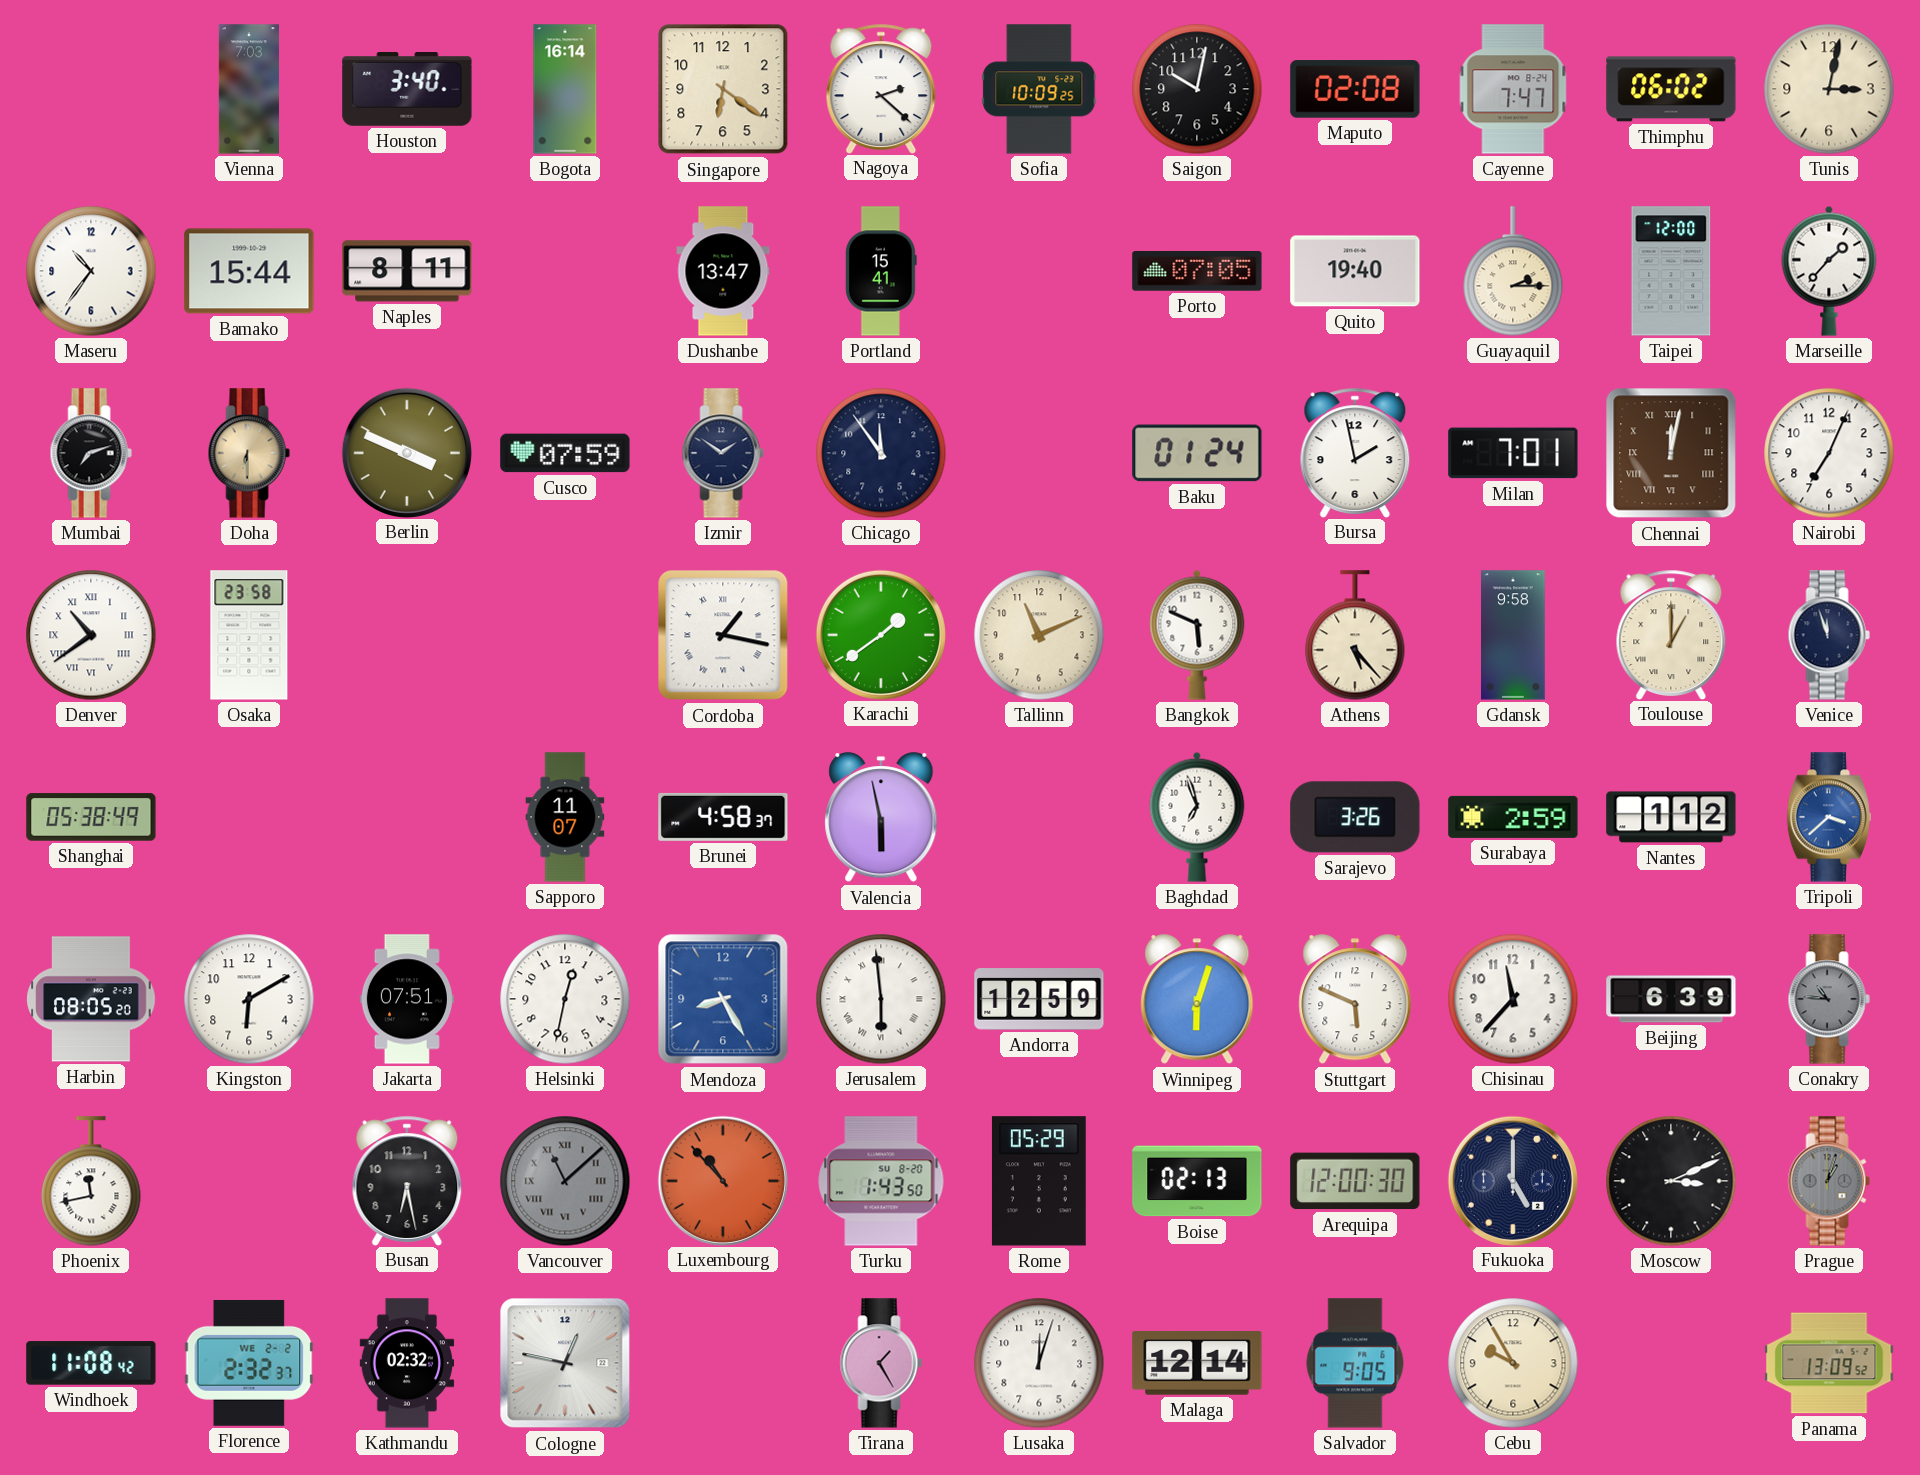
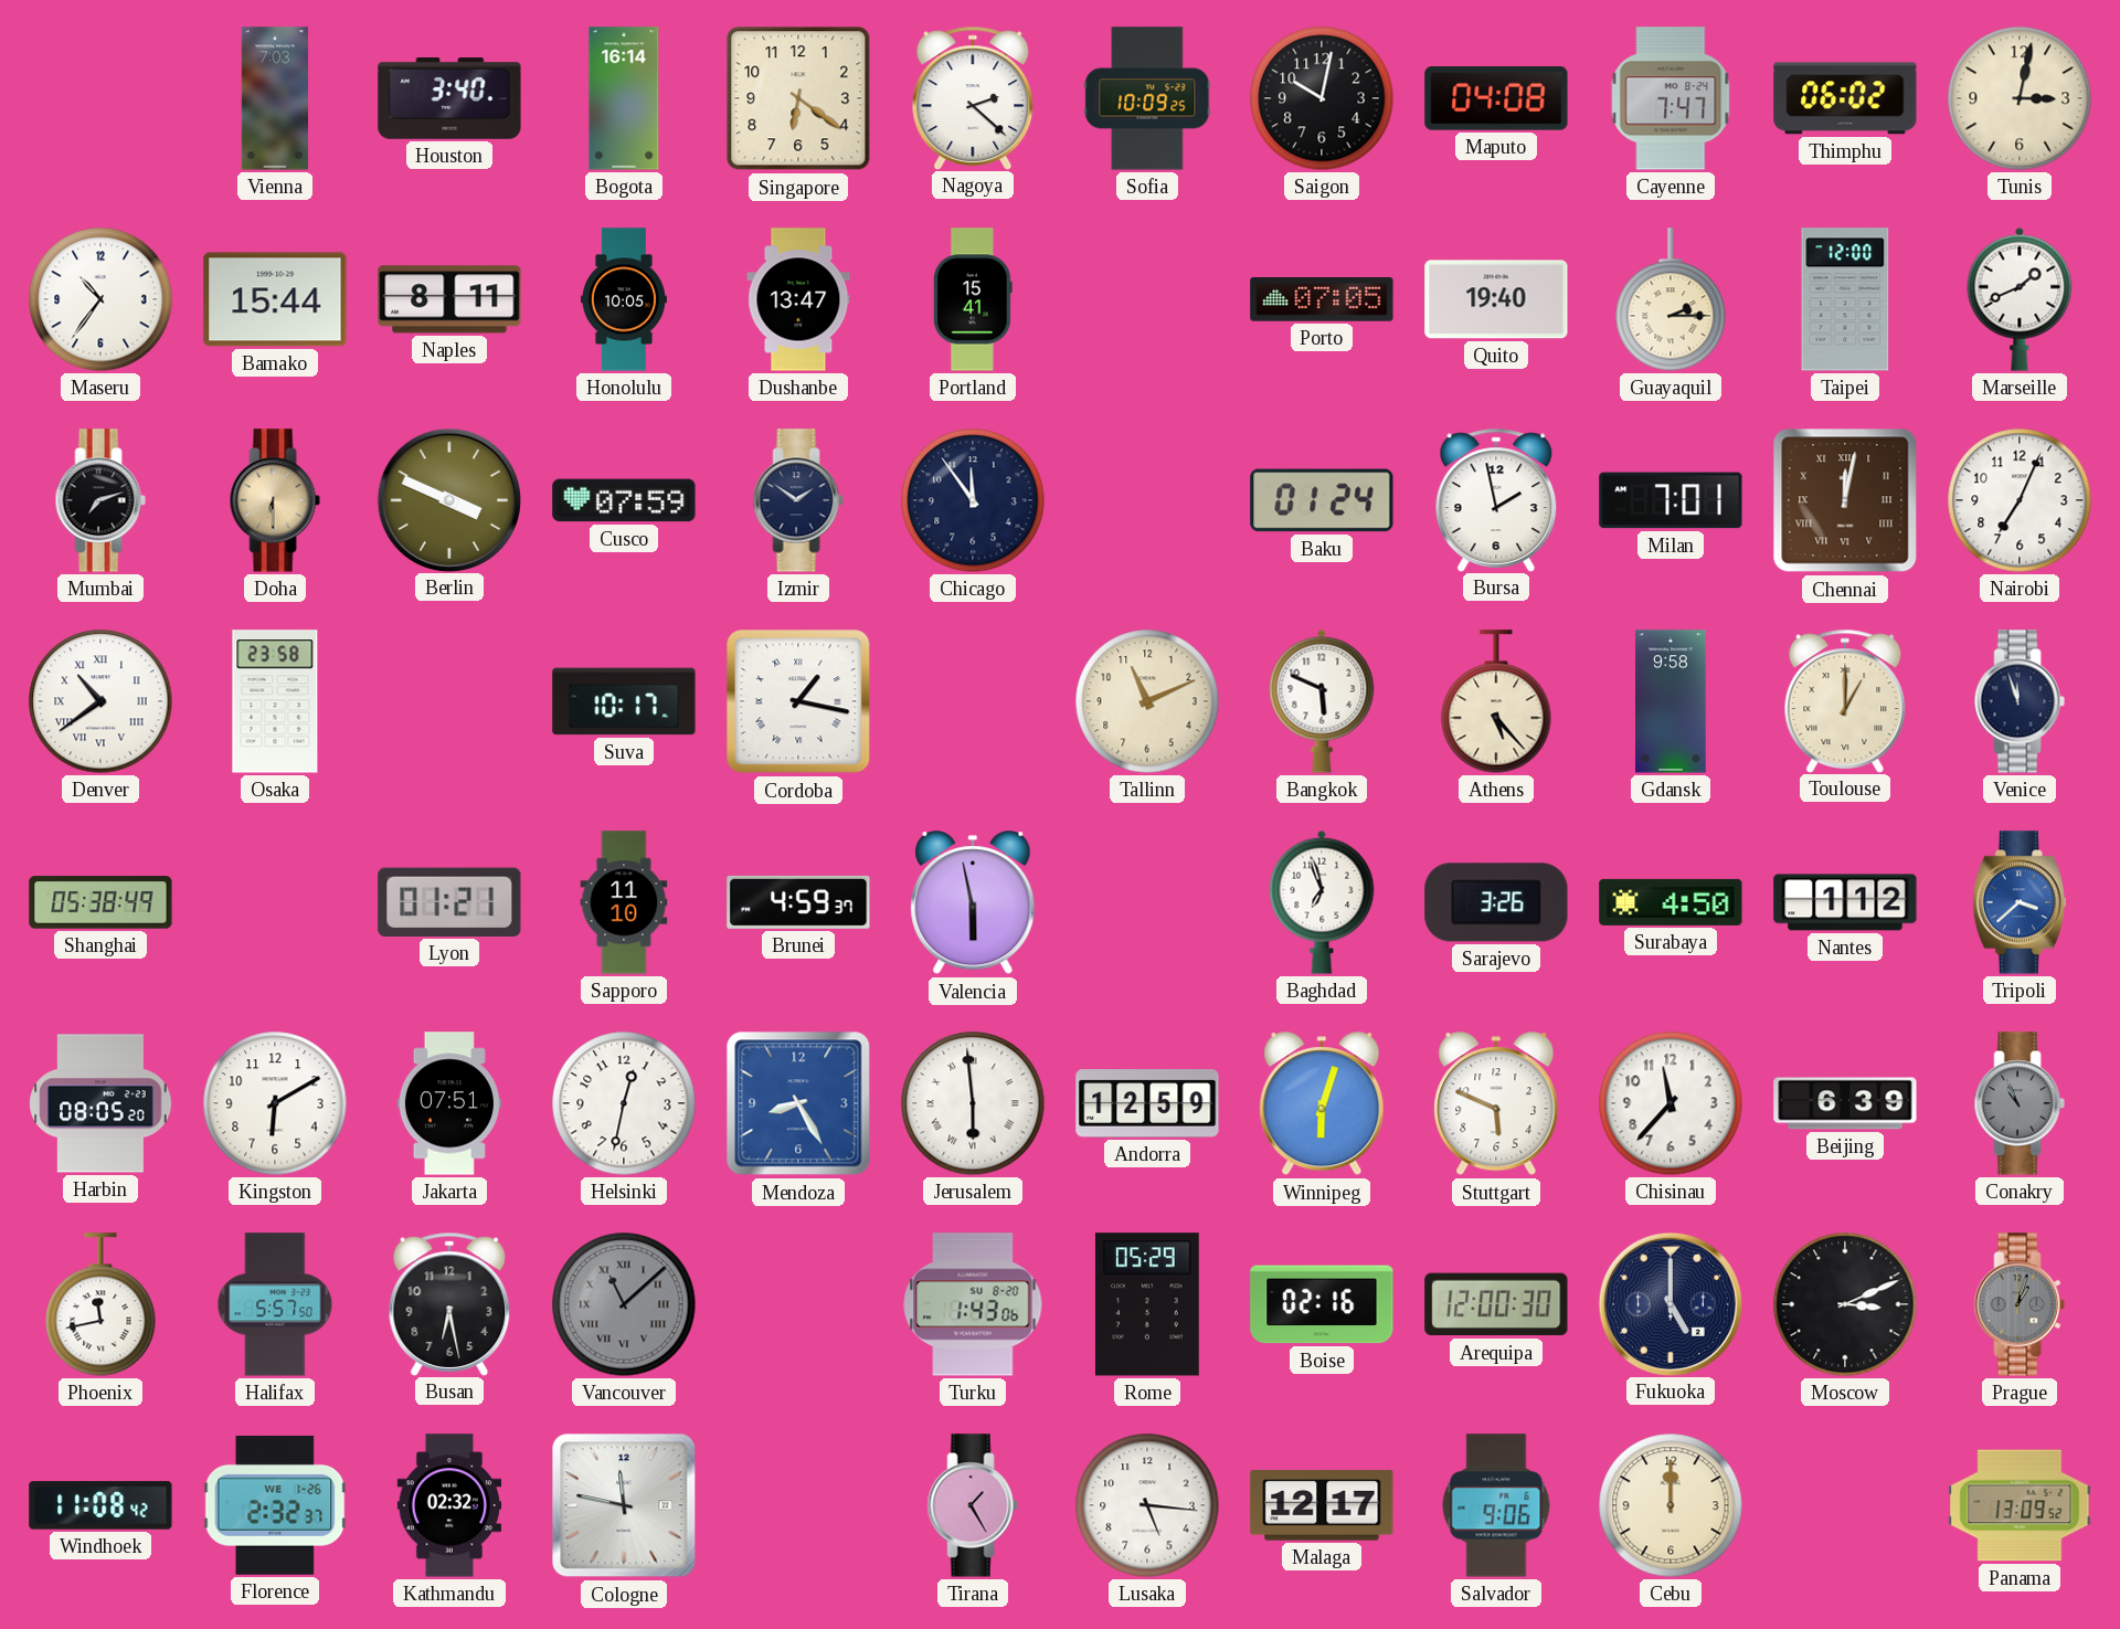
Maputo: 02:08 -> 04:08
Honolulu: none -> 10:05
Marseille: 1:37 -> 1:41
Suva: none -> 10:17
Karachi: 1:39 -> none
Lyon: none -> 01:21
Sapporo: 11:07 -> 11:10
Brunei: 4:58 -> 4:59
Surabaya: 2:59 -> 4:50
Conakry: 10:46 -> 10:56
Halifax: none -> 5:57
Luxembourg: 10:53 -> none
Turku: 1:43:50 -> 1:43:06
Boise: 02:13 -> 02:16
Florence date: WE 2-2 -> WE 1-26
Cologne: 12:47 -> 11:47
Lusaka: 12:03 -> 5:16
Malaga: 12:14 -> 12:17
Salvador: 9:05 -> 9:06
Cebu: 9:55 -> 12:00
